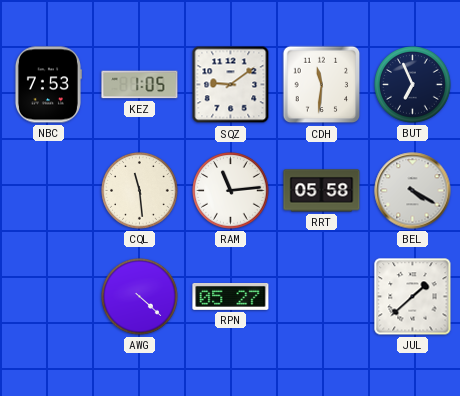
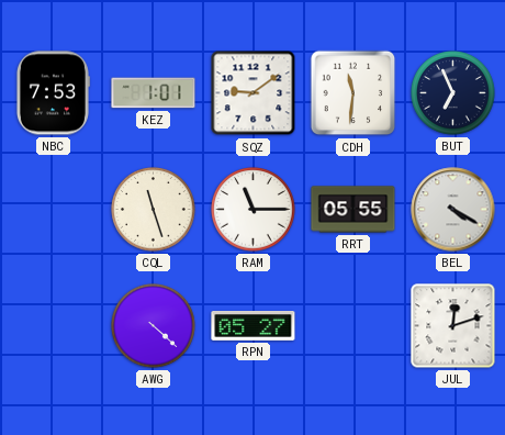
KEZ: 1:05 -> 1:01
CQL: 11:29 -> 11:27
RAM: 11:14 -> 11:15
RRT: 05:58 -> 05:55
JUL: 1:38 -> 12:12
